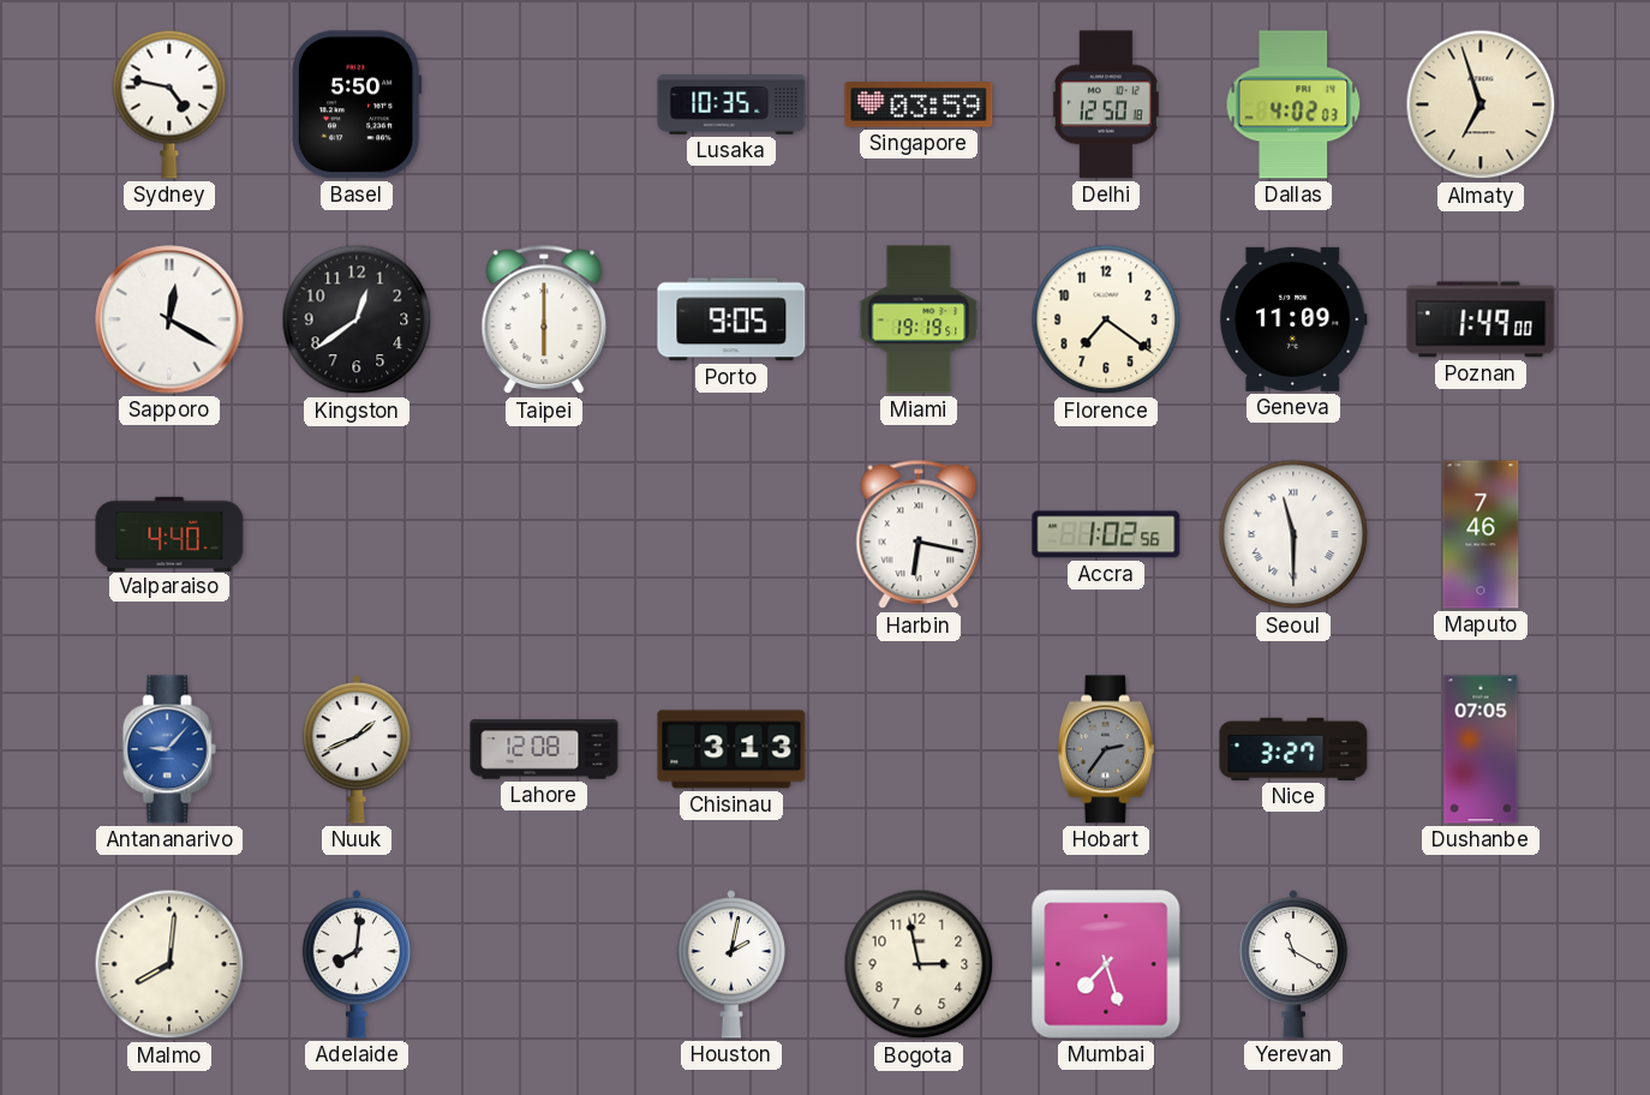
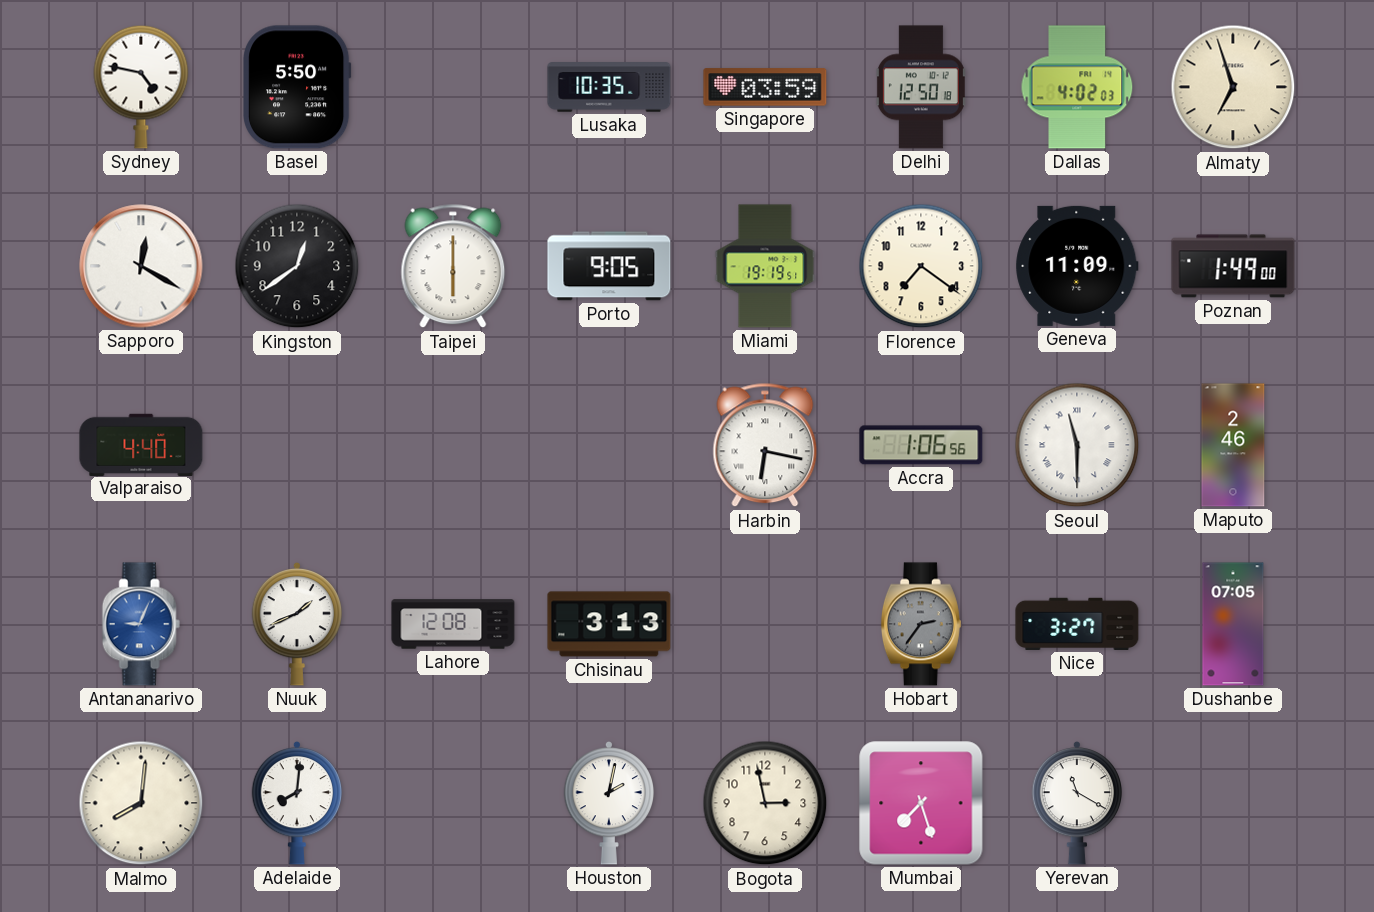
Accra: 1:02 -> 1:06
Maputo: 7:46 -> 2:46
Antananarivo: 9:07 -> 9:04
